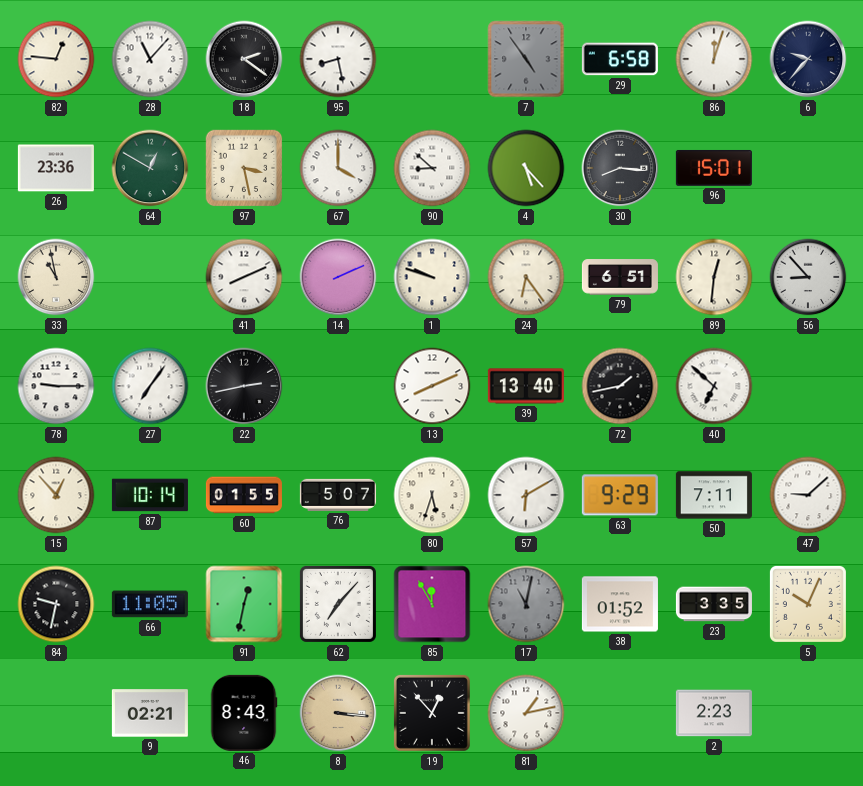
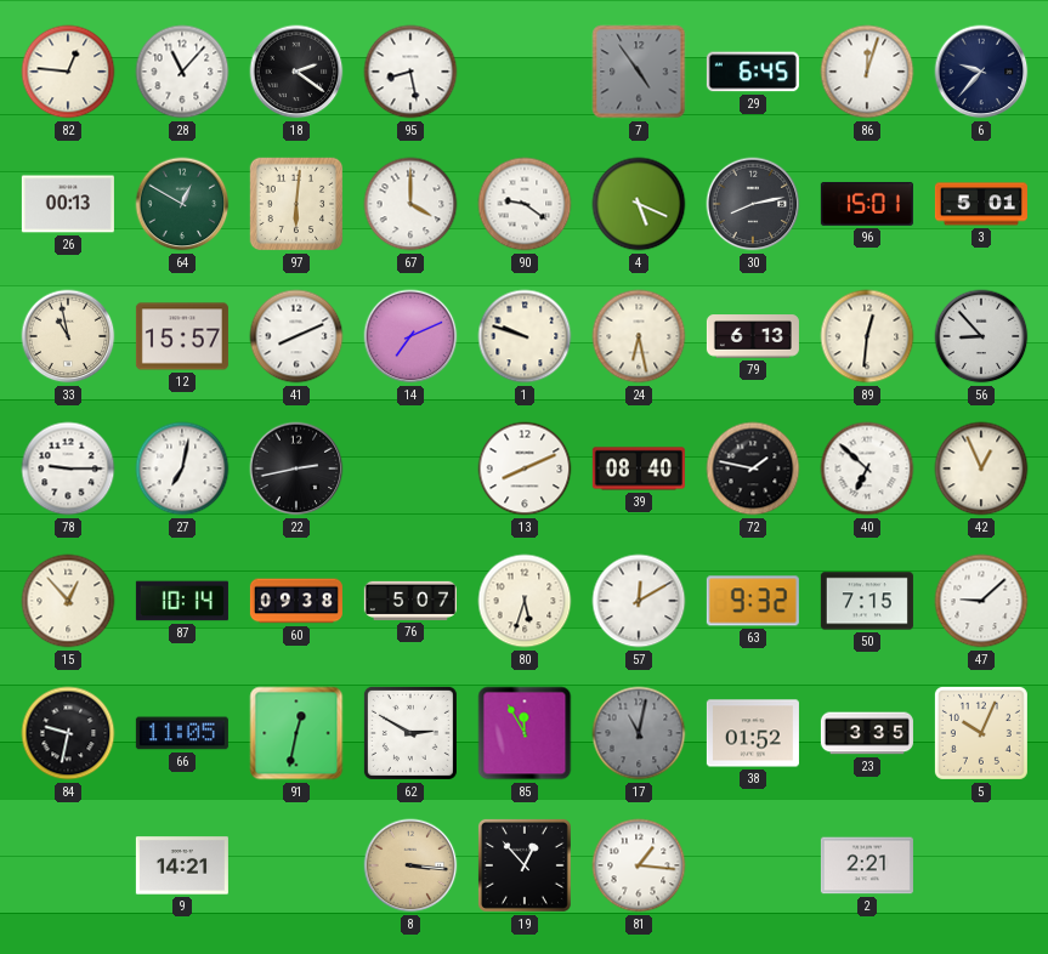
29: 6:58 -> 6:45
26: 23:36 -> 00:13
97: 3:28 -> 6:01
90: 8:52 -> 9:21
4: 5:23 -> 5:19
30: 8:16 -> 8:13
3: none -> 5:01
12: none -> 15:57
14: 2:11 -> 7:11
24: 6:24 -> 6:28
79: 6:51 -> 6:13
27: 7:06 -> 7:02
39: 13:40 -> 08:40
72: 1:43 -> 1:47
42: none -> 12:56
60: 01:55 -> 09:38
57: 6:10 -> 12:10
63: 9:29 -> 9:32
50: 7:11 -> 7:15
62: 7:07 -> 2:50
9: 02:21 -> 14:21
46: 8:43 -> none
81: 1:13 -> 1:16
2: 2:23 -> 2:21
